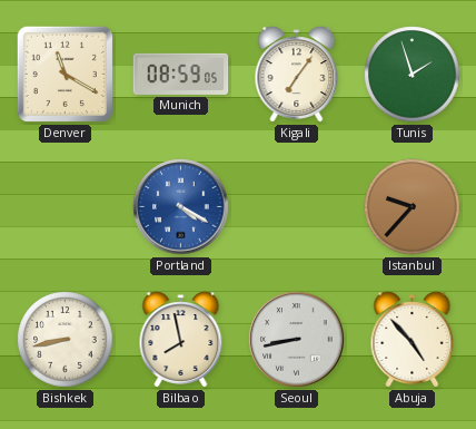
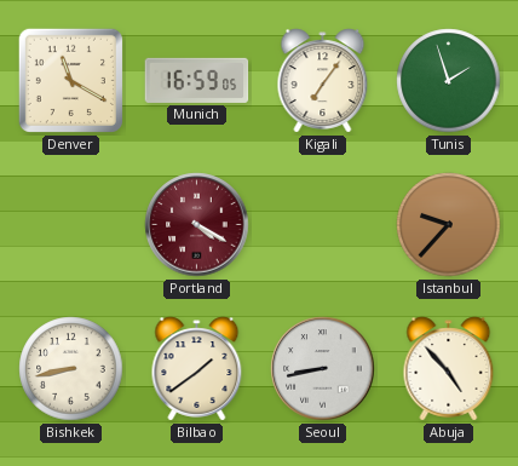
Munich: 08:59 -> 16:59
Portland dial: blue -> burgundy
Bilbao: 7:58 -> 1:39
